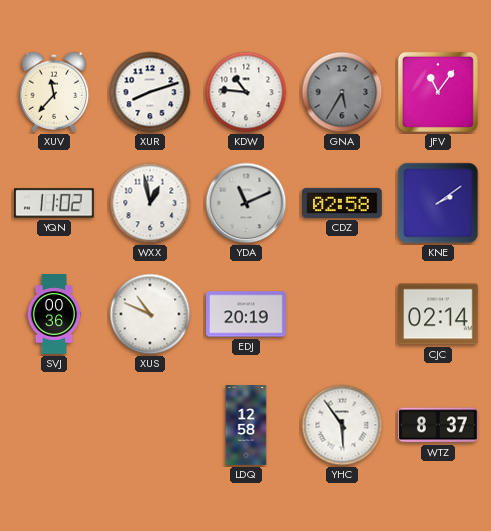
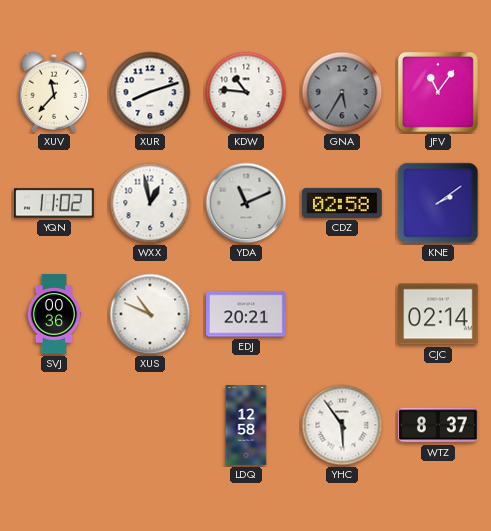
EDJ: 20:19 -> 20:21
